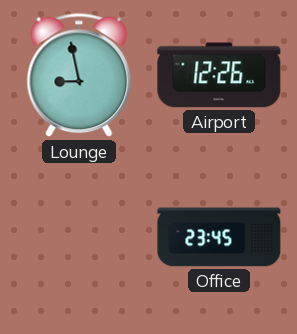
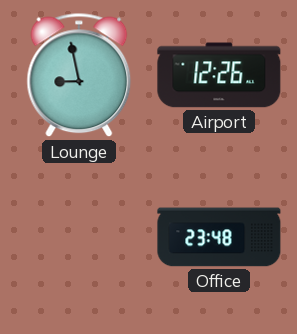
Office: 23:45 -> 23:48
